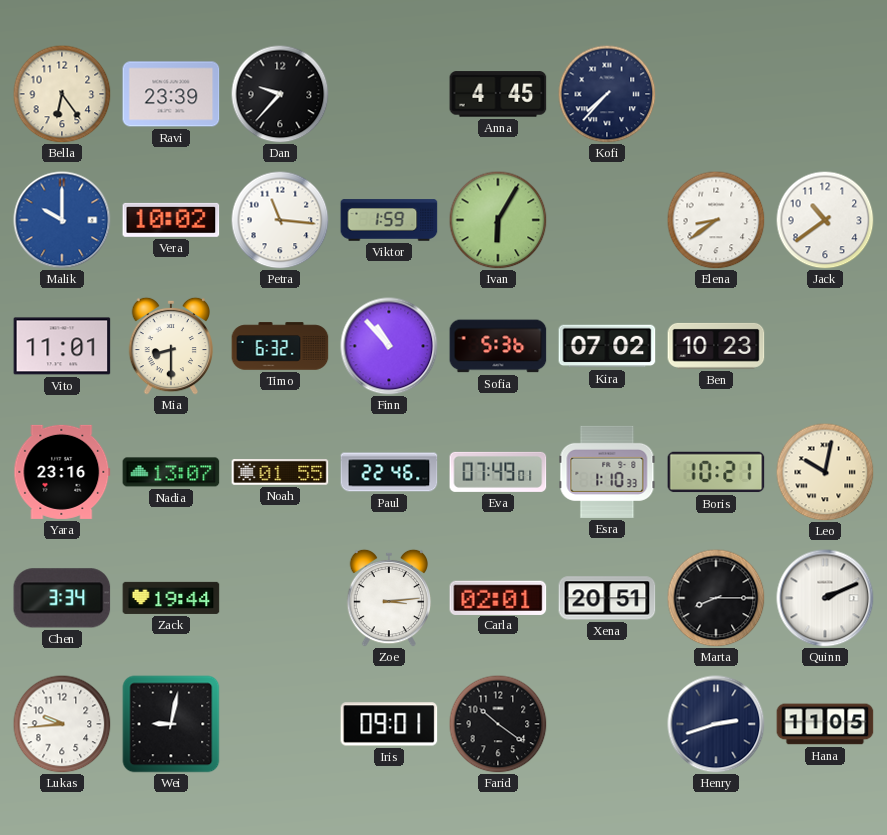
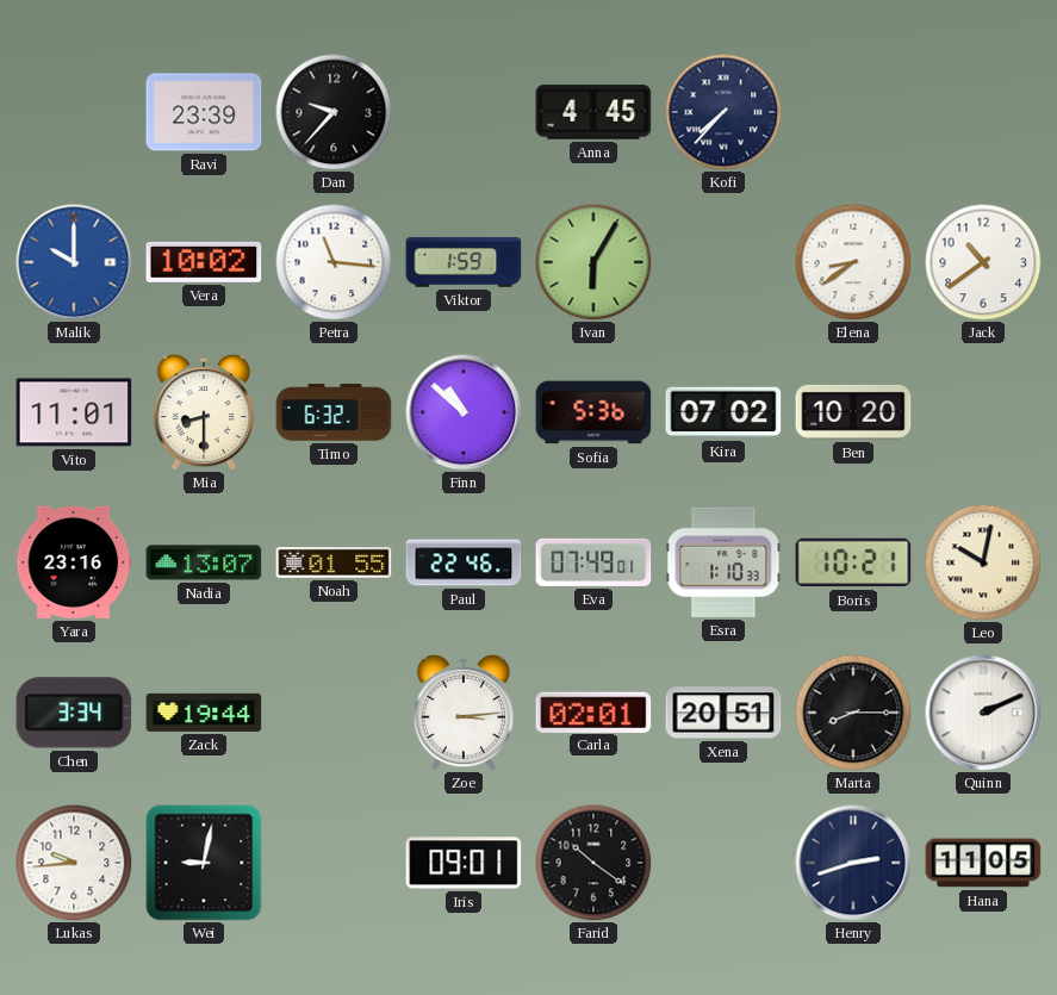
Bella: 6:24 -> none
Finn: 10:53 -> 10:52
Ben: 10:23 -> 10:20
